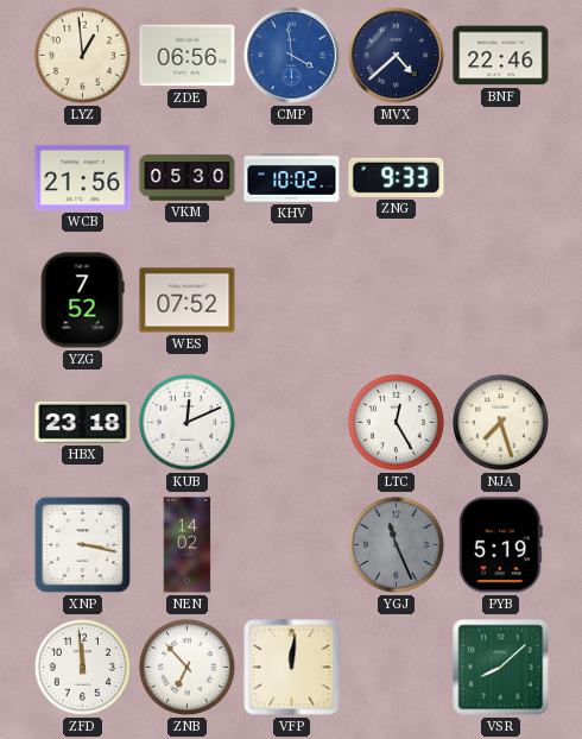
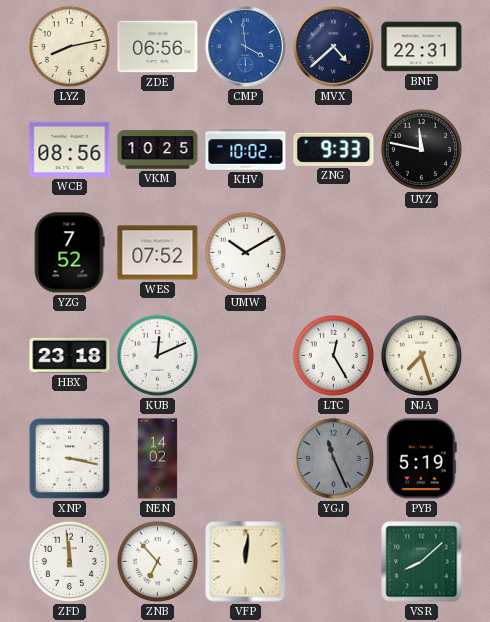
LYZ: 12:59 -> 8:13
BNF: 22:46 -> 22:31
WCB: 21:56 -> 08:56
VKM: 05:30 -> 10:25
UYZ: none -> 11:47
UMW: none -> 10:10
